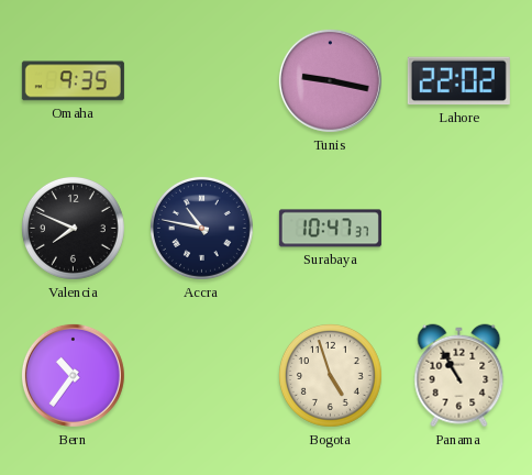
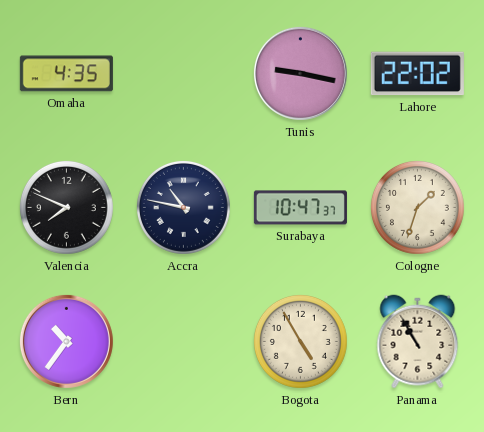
Omaha: 9:35 -> 4:35
Cologne: none -> 1:33
Bogota: 4:57 -> 4:55
